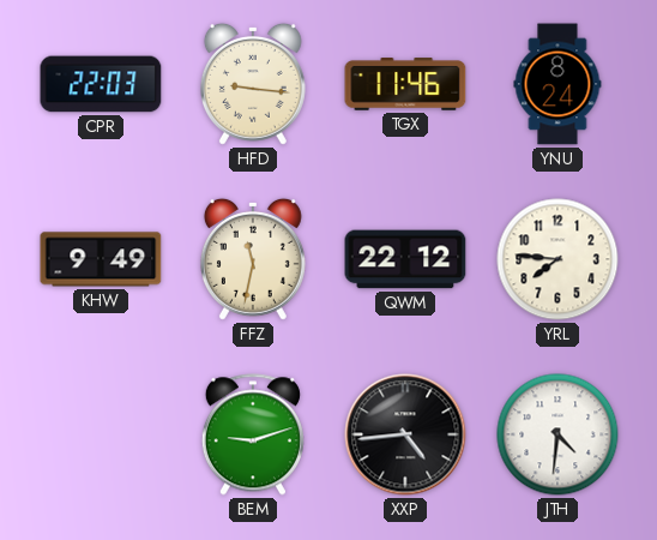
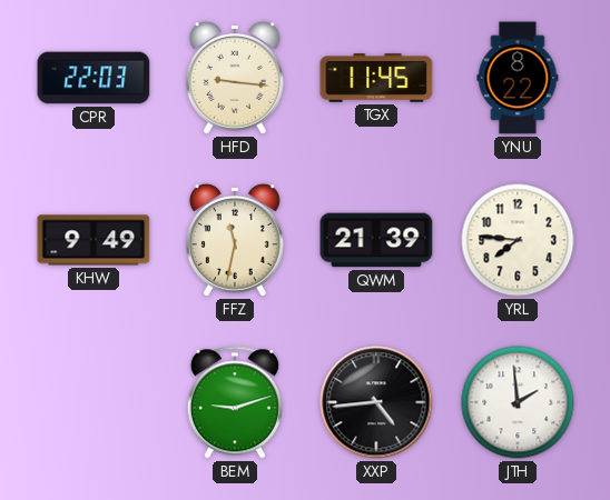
TGX: 11:46 -> 11:45
YNU: 8:24 -> 8:22
QWM: 22:12 -> 21:39
JTH: 4:31 -> 1:59
